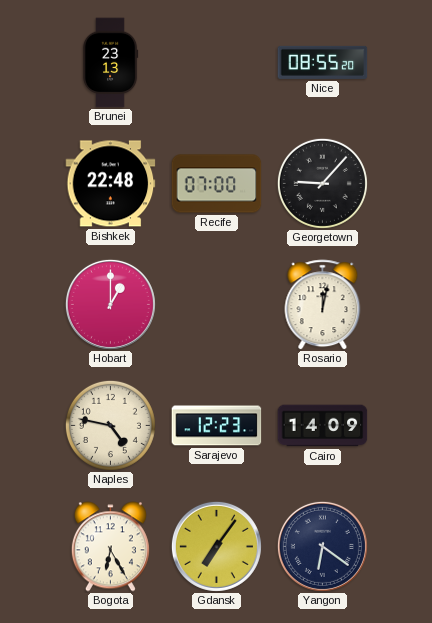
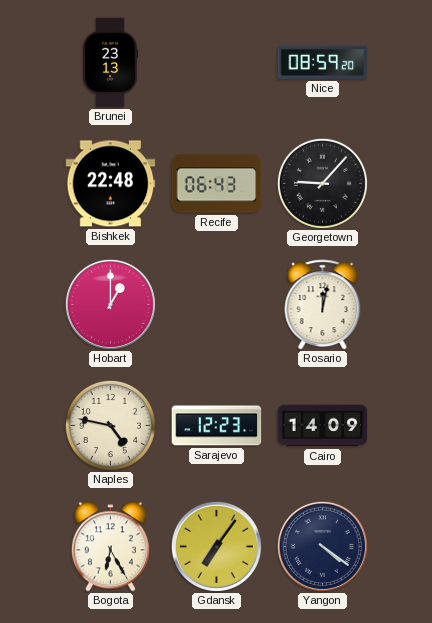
Nice: 08:55 -> 08:59
Recife: 07:00 -> 06:43
Yangon: 6:21 -> 4:21
